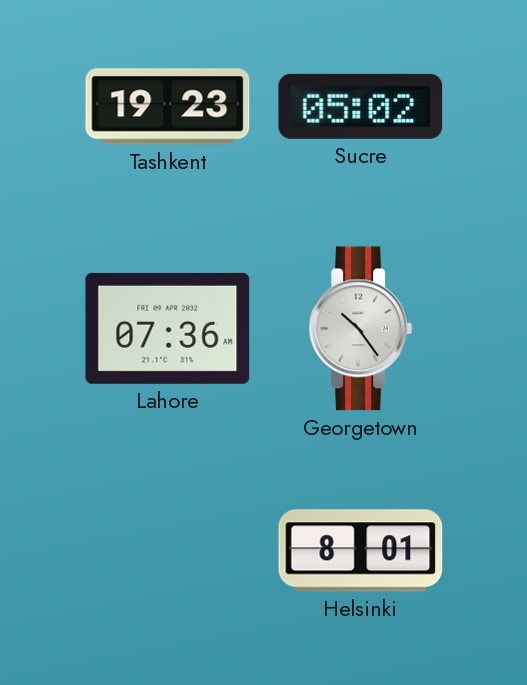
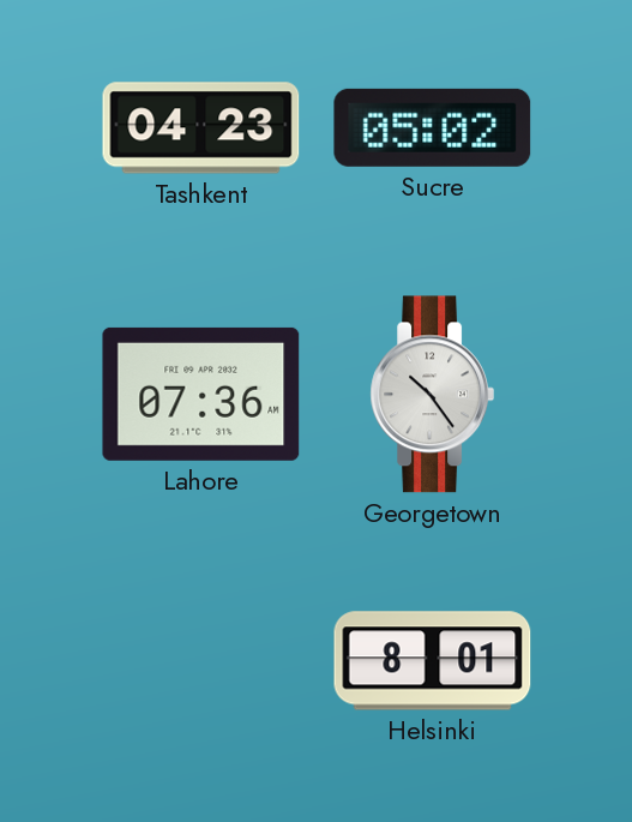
Tashkent: 19:23 -> 04:23
